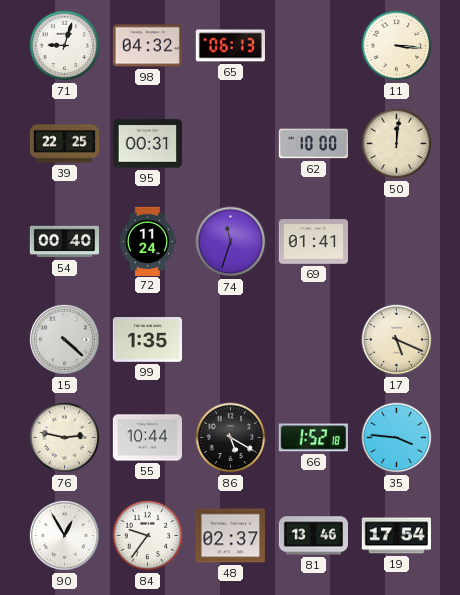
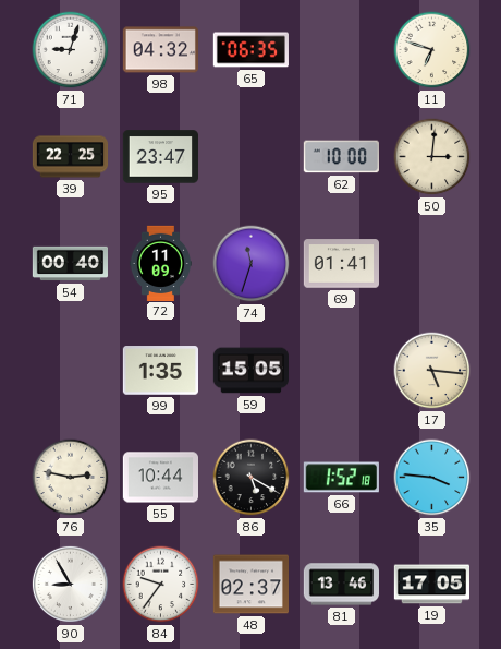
65: 06:13 -> 06:35
11: 3:16 -> 6:48
95: 00:31 -> 23:47
50: 12:01 -> 3:01
72: 11:24 -> 11:09
15: 4:22 -> none
59: none -> 15:05
17: 5:19 -> 5:16
90: 12:55 -> 8:55
19: 17:54 -> 17:05
